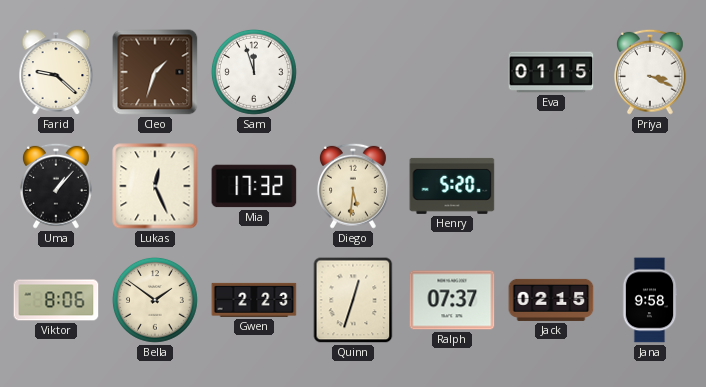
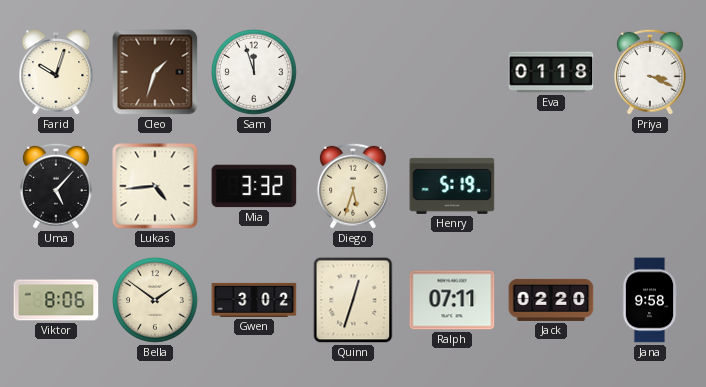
Farid: 9:22 -> 10:03
Eva: 01:15 -> 01:18
Uma: 1:07 -> 5:07
Lukas: 12:26 -> 4:44
Mia: 17:32 -> 3:32
Diego: 5:31 -> 5:33
Henry: 5:20 -> 5:19
Gwen: 2:23 -> 3:02
Ralph: 07:37 -> 07:11
Jack: 02:15 -> 02:20
